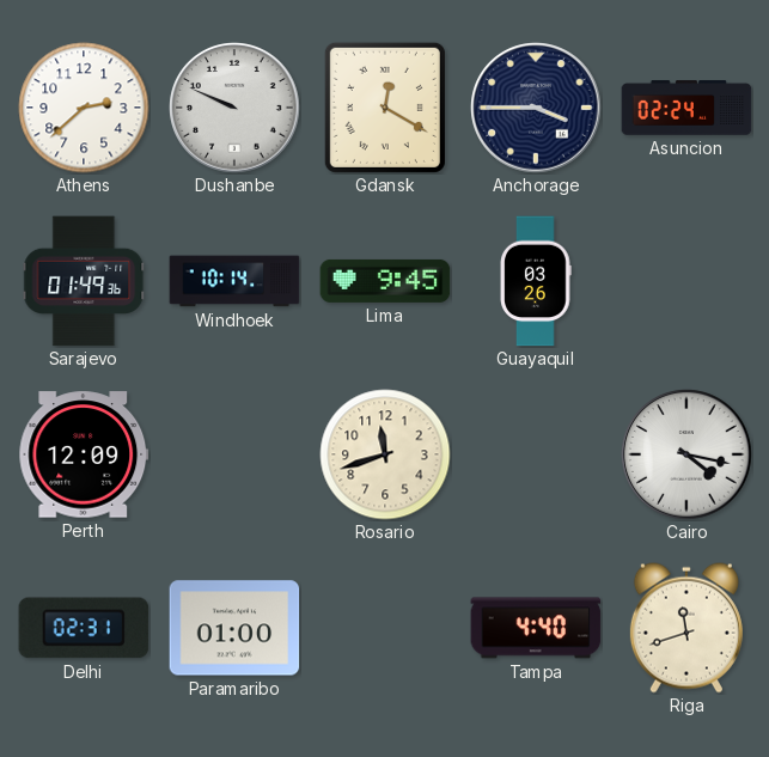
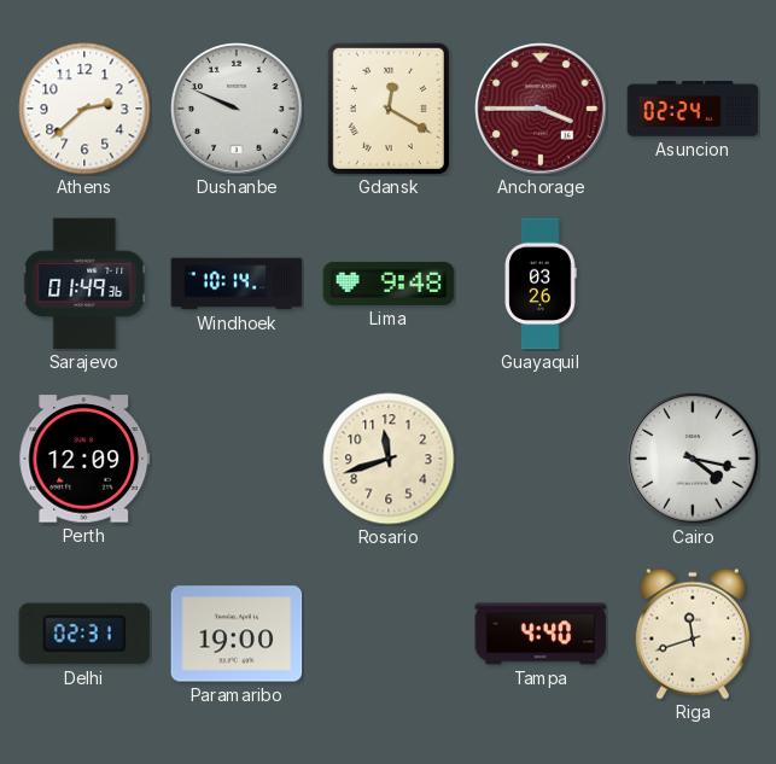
Anchorage dial: navy -> burgundy
Lima: 9:45 -> 9:48
Paramaribo: 01:00 -> 19:00
